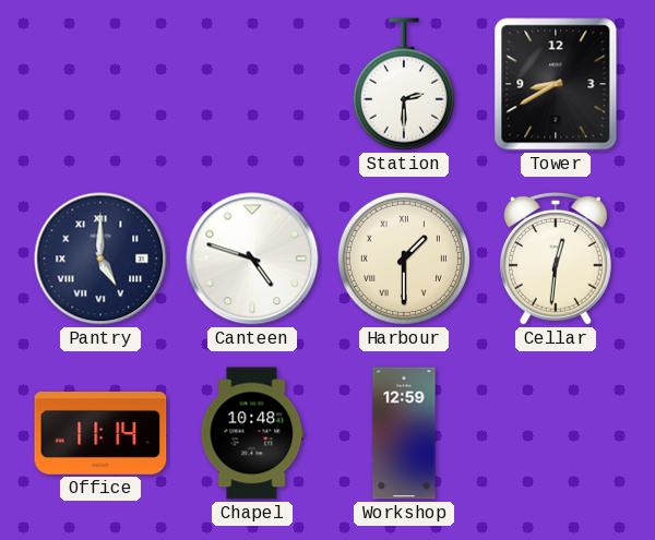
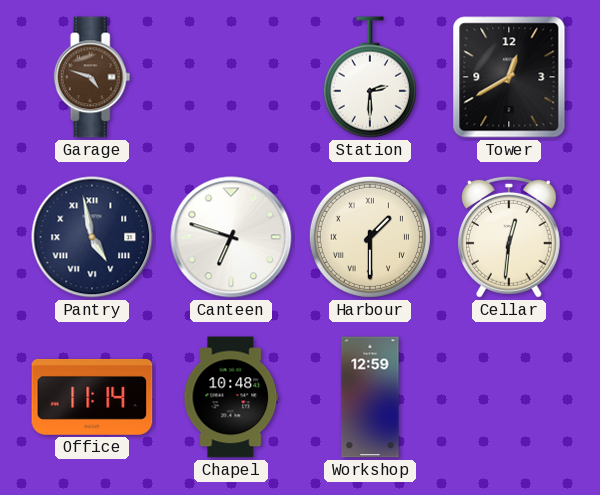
Garage: none -> 4:48
Tower: 8:40 -> 12:40
Pantry: 5:00 -> 4:58
Canteen: 4:48 -> 6:48
